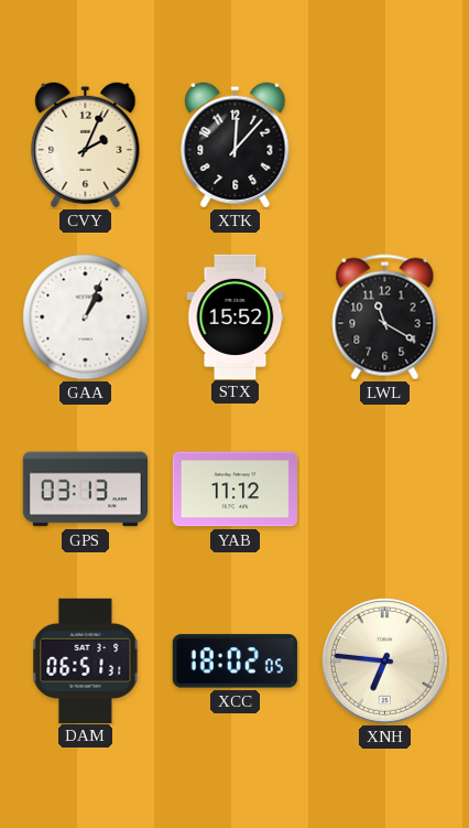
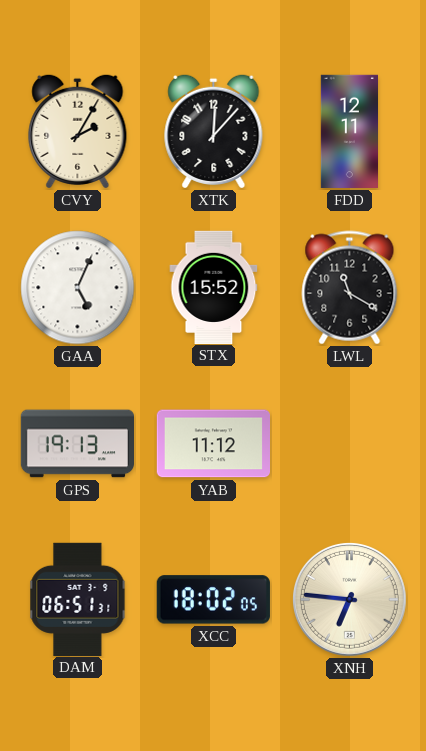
CVY: 2:04 -> 2:05
FDD: none -> 12:11
GAA: 1:04 -> 5:04
GPS: 03:13 -> 19:13
